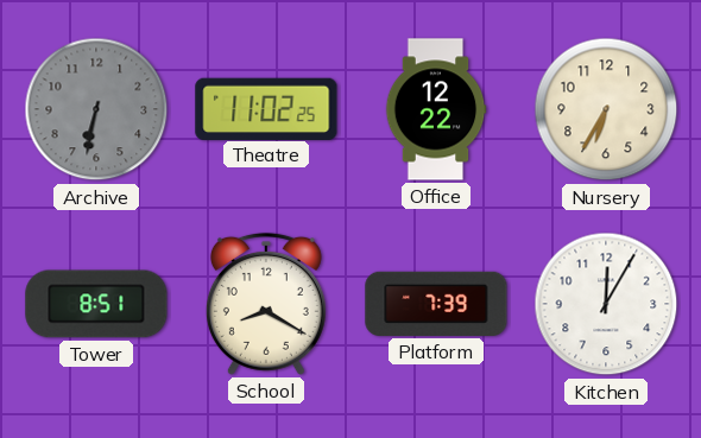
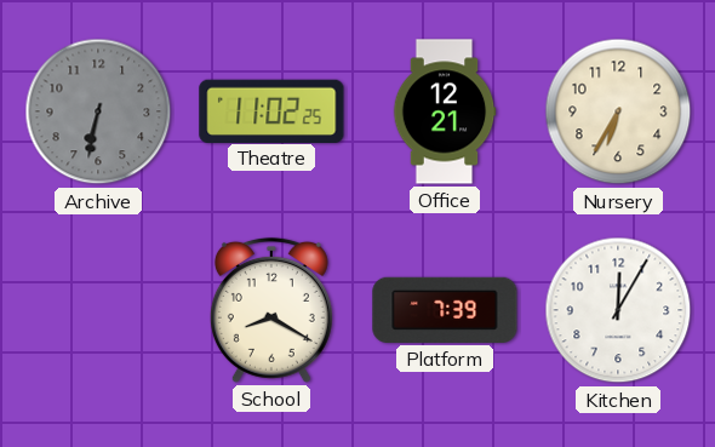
Office: 12:22 -> 12:21
Tower: 8:51 -> none
